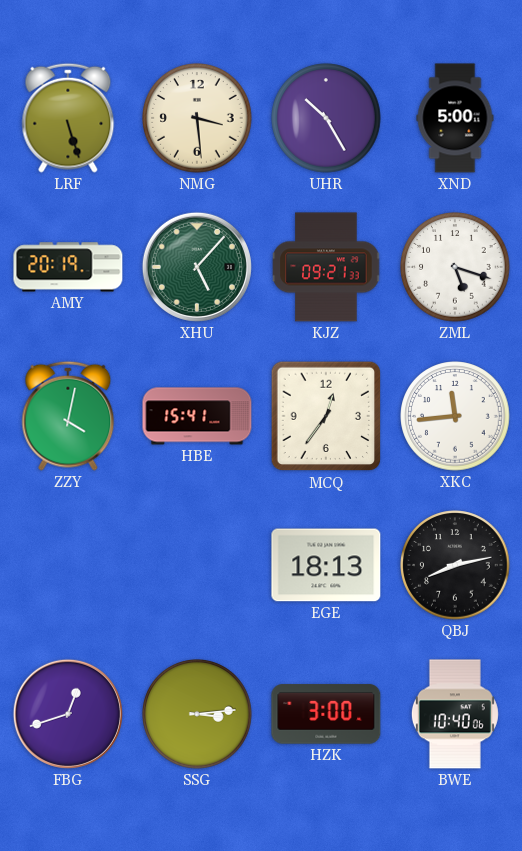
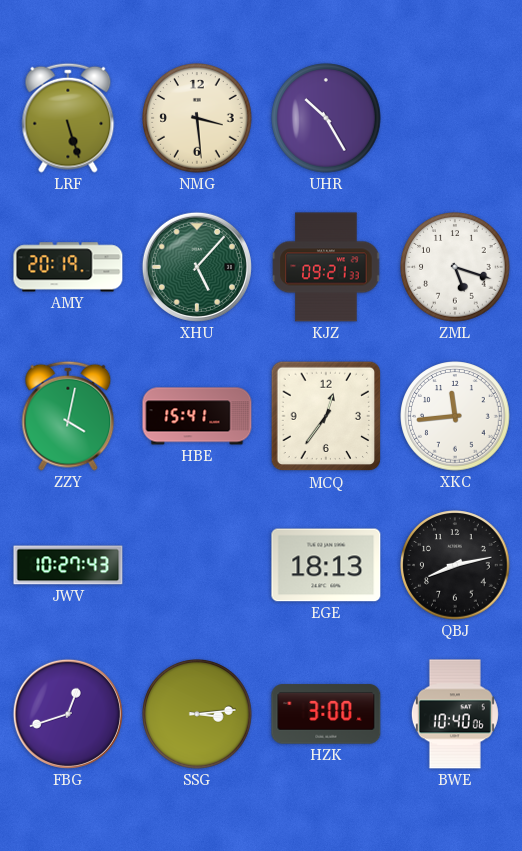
XND: 5:00 -> none
JWV: none -> 10:27
